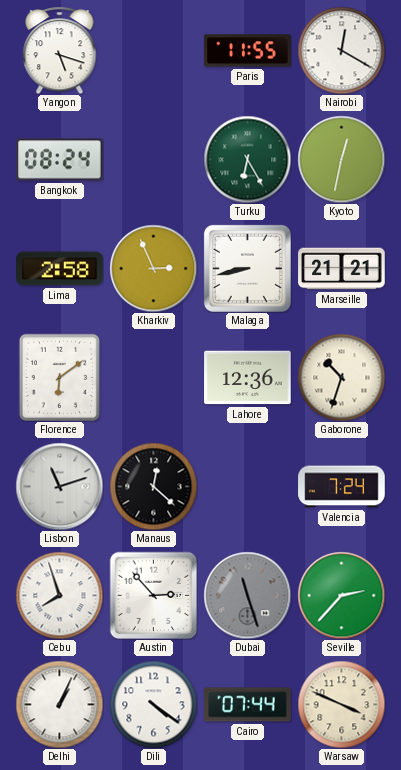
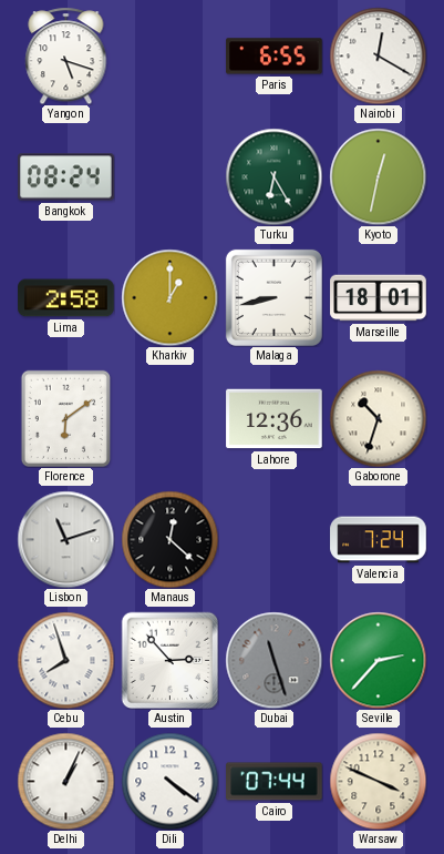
Paris: 11:55 -> 6:55
Kharkiv: 2:56 -> 1:00
Marseille: 21:21 -> 18:01
